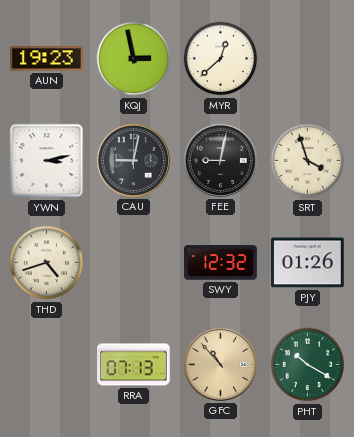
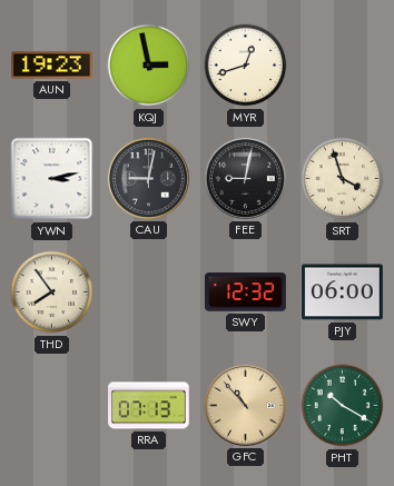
MYR: 12:38 -> 12:42
THD: 4:42 -> 7:54
PJY: 01:26 -> 06:00
